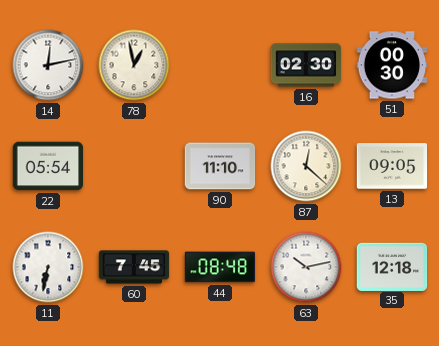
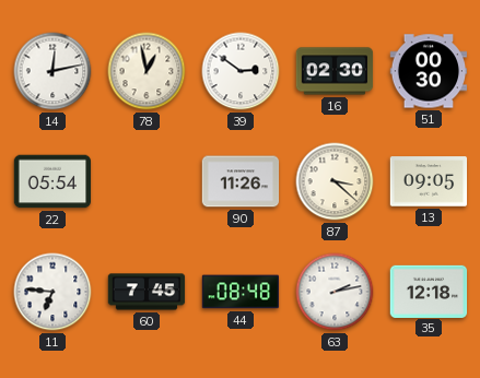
39: none -> 2:51
90: 11:10 -> 11:26
87: 12:22 -> 3:22
11: 6:32 -> 6:46
63: 10:13 -> 2:13
